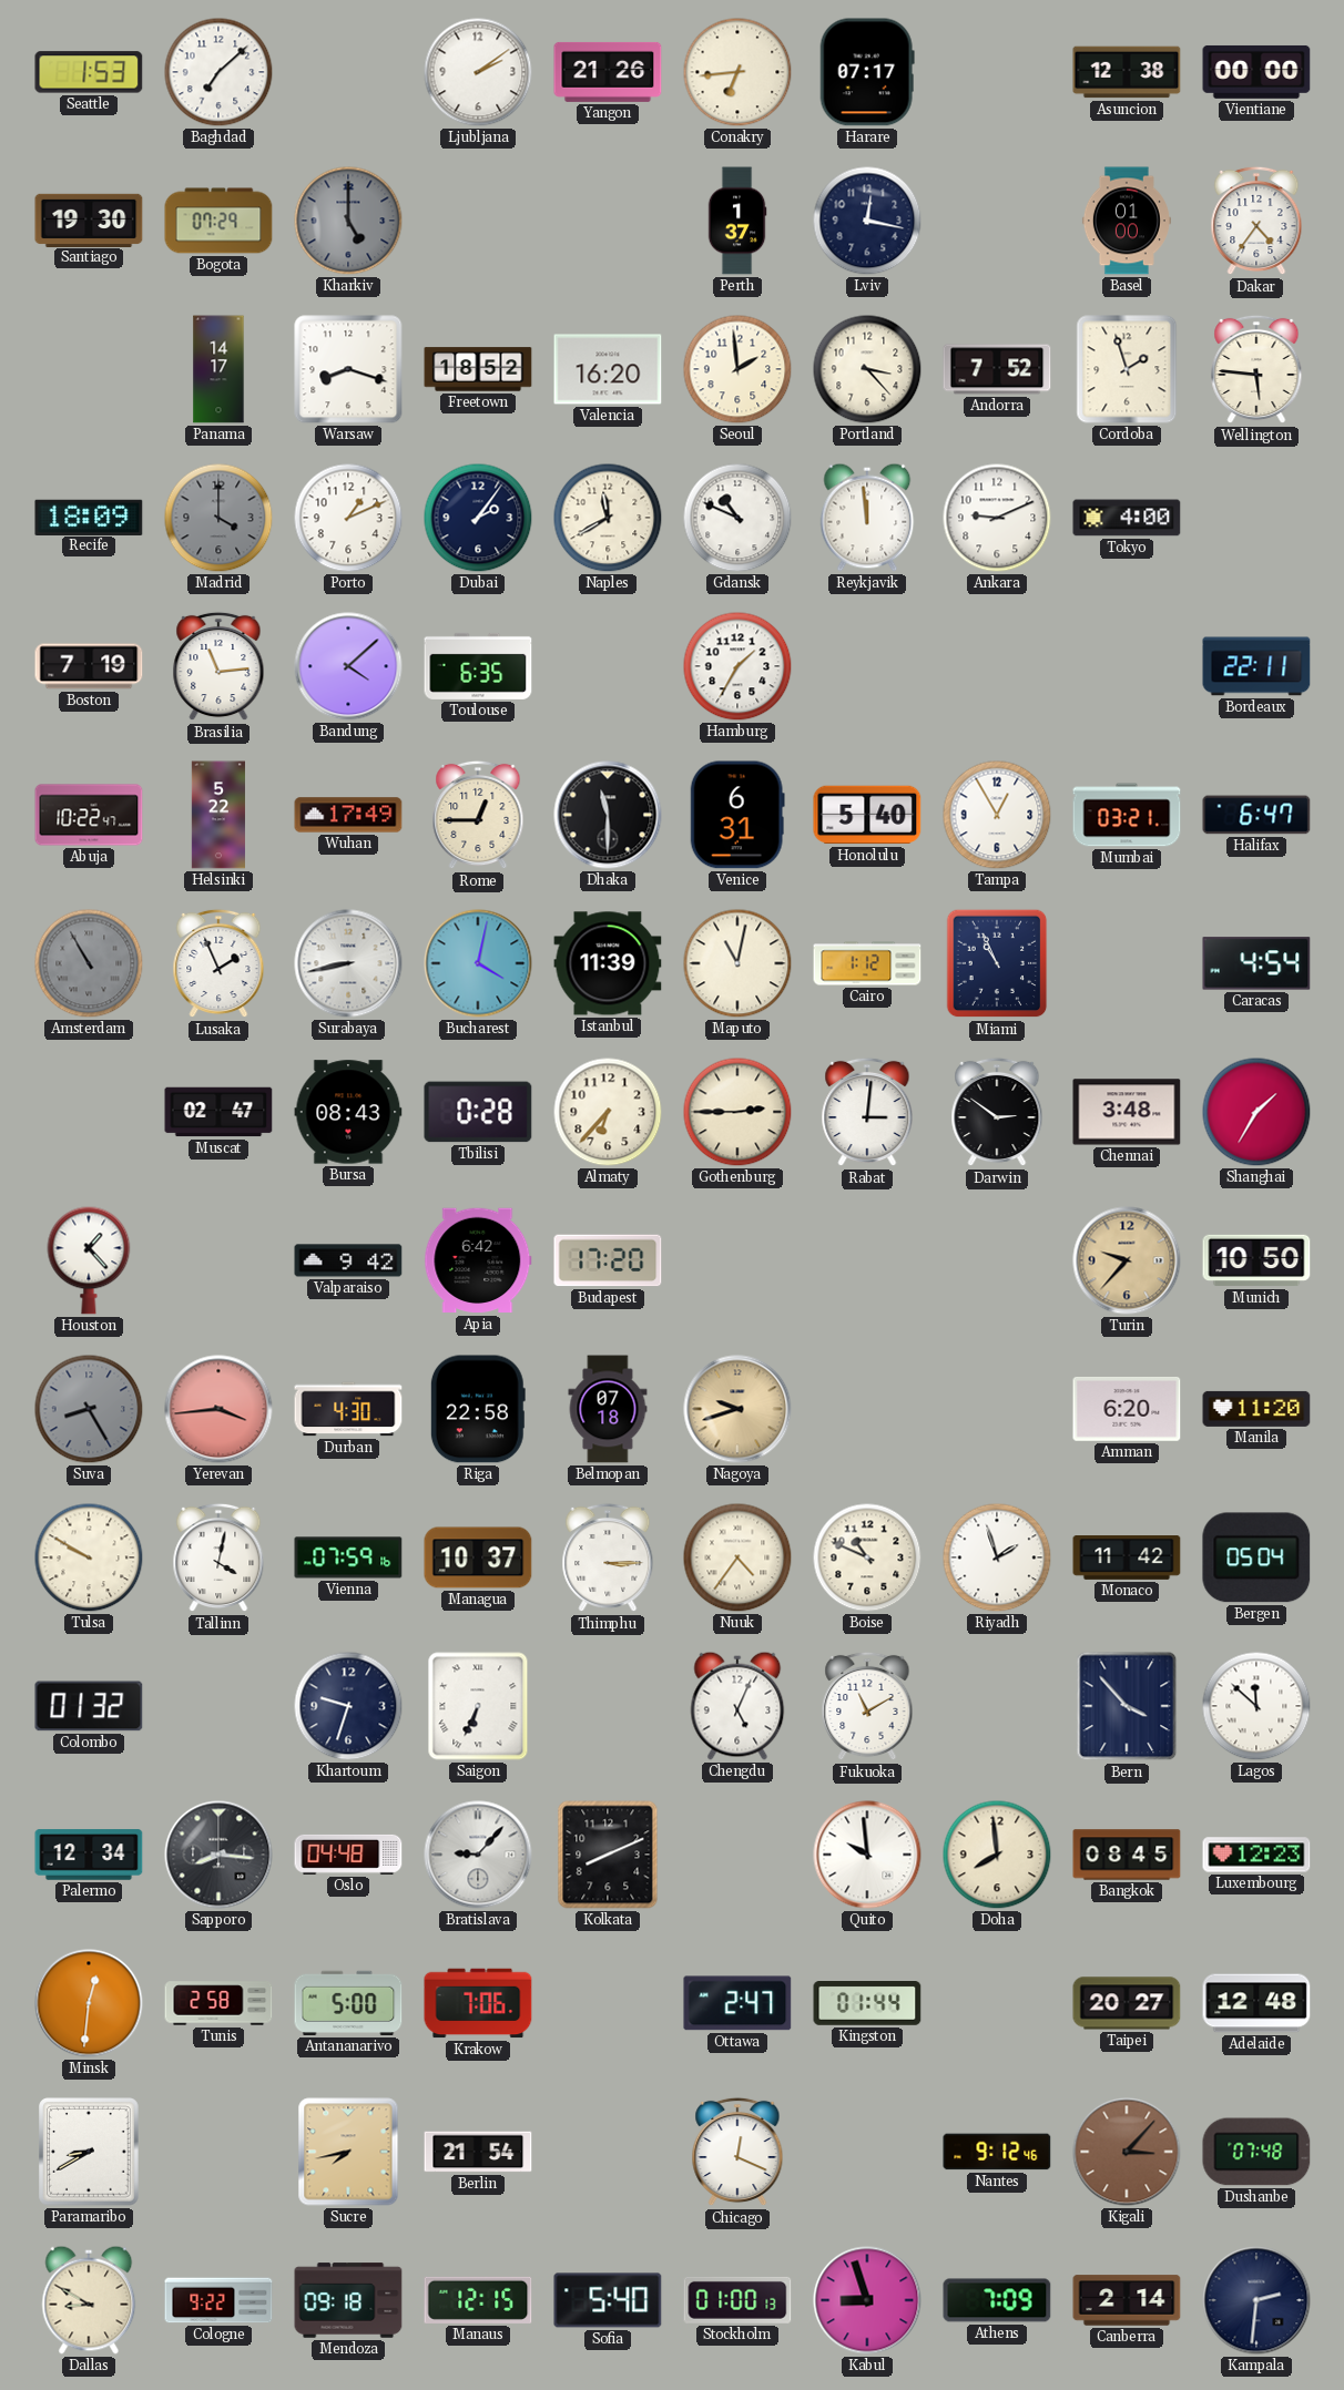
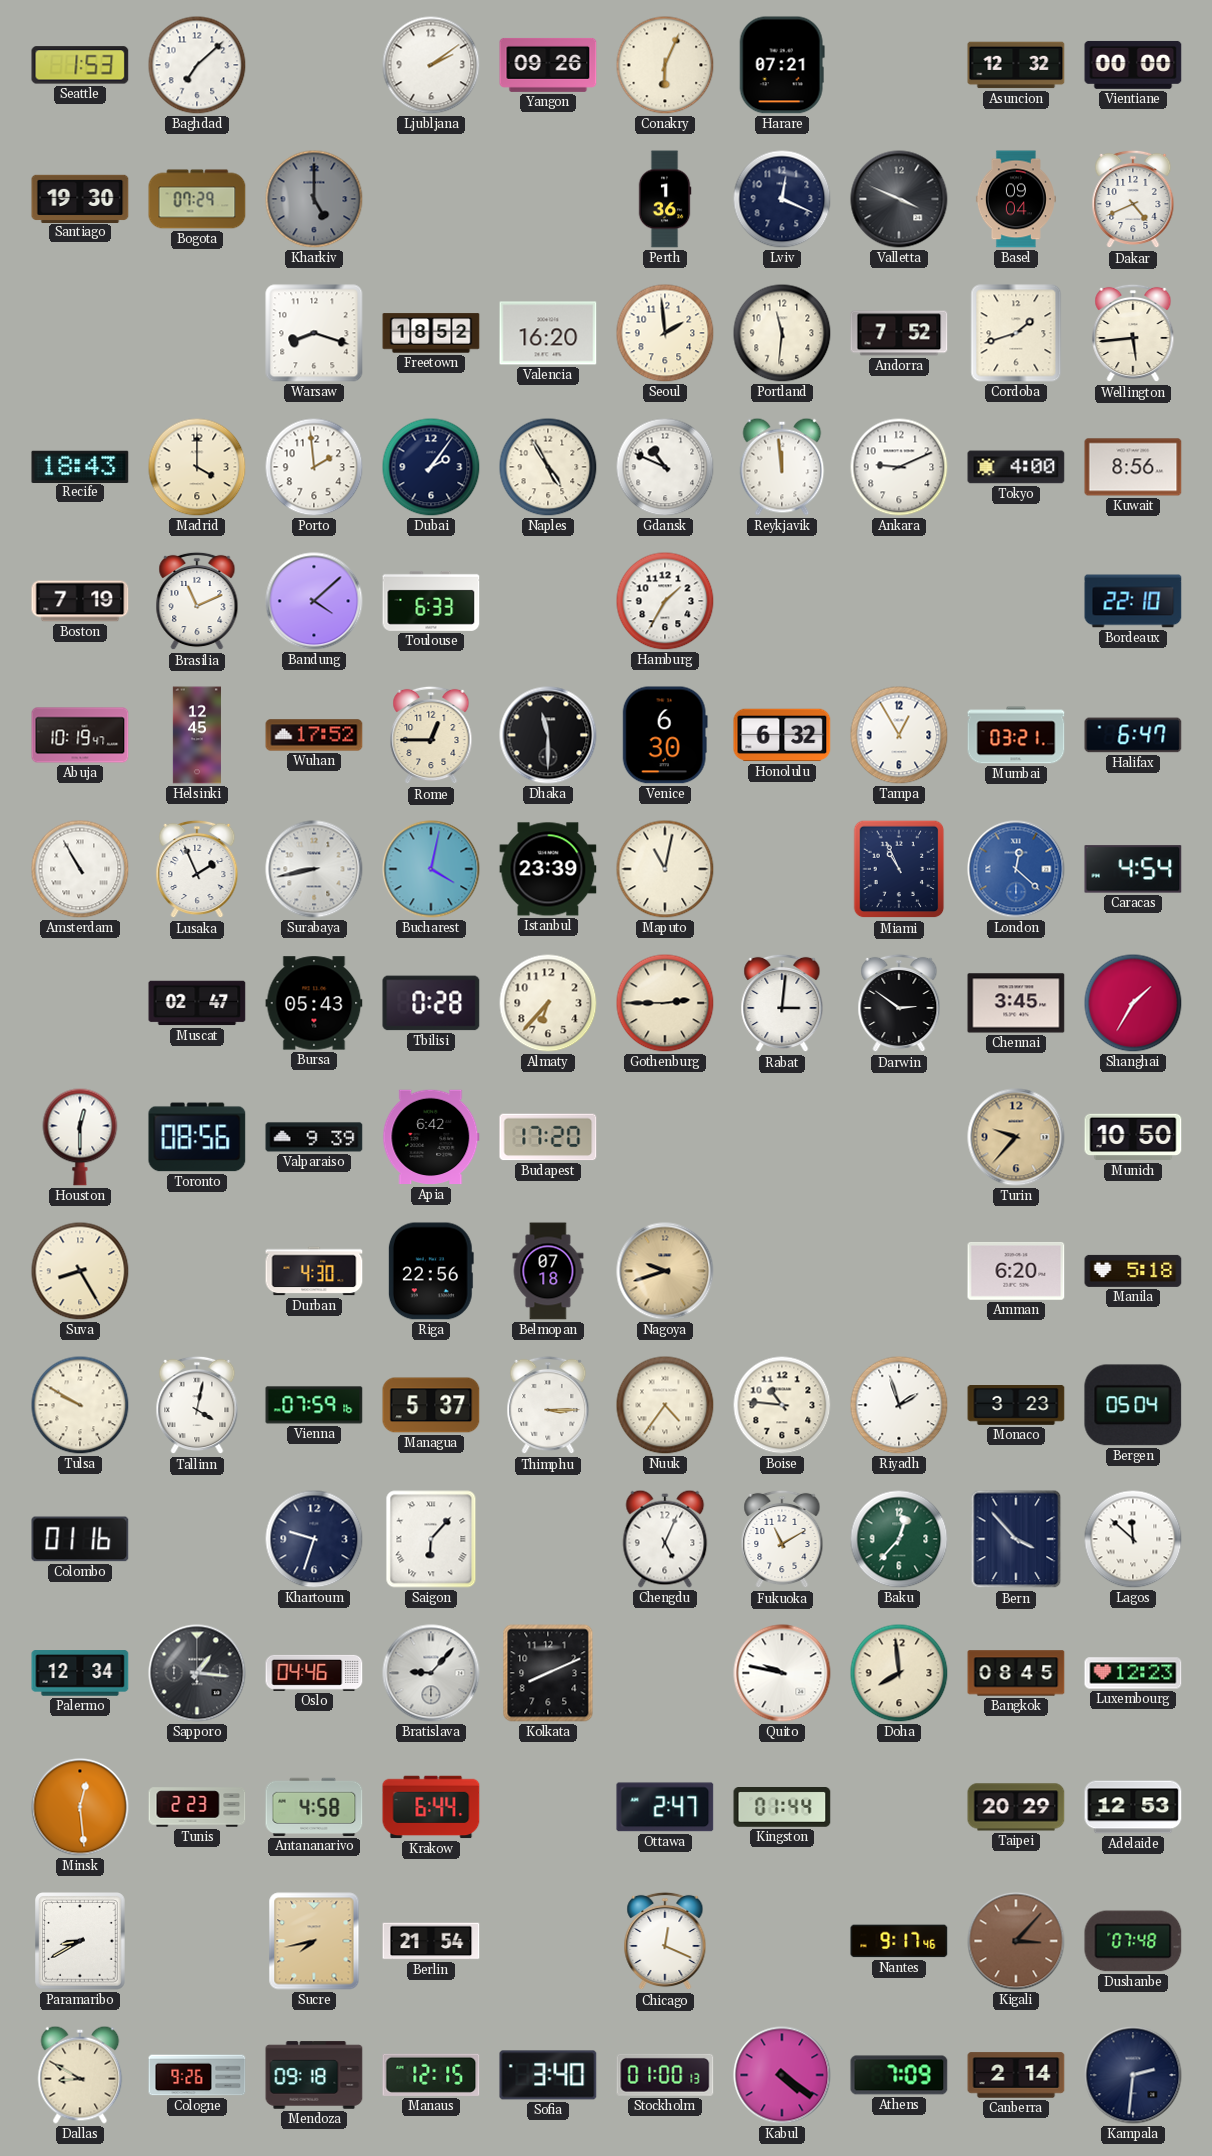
Yangon: 21:26 -> 09:26
Conakry: 6:44 -> 6:04
Harare: 07:17 -> 07:21
Asuncion: 12:38 -> 12:32
Perth: 1:37 -> 1:36
Lviv: 12:17 -> 12:19
Valletta: none -> 3:49
Basel: 01:00 -> 09:04
Dakar: 4:36 -> 4:41
Panama: 14:17 -> none
Portland: 3:23 -> 11:31
Cordoba: 1:57 -> 1:42
Wellington: 5:46 -> 5:44
Recife: 18:09 -> 18:43
Madrid dial: grey -> cream
Porto: 1:11 -> 1:59
Naples: 11:40 -> 4:55
Kuwait: none -> 8:56
Brasilia: 11:14 -> 11:11
Toulouse: 6:35 -> 6:33
Bordeaux: 22:11 -> 22:10
Abuja: 10:22 -> 10:19
Helsinki: 5:22 -> 12:45
Wuhan: 17:49 -> 17:52
Venice: 6:31 -> 6:30
Honolulu: 5:40 -> 6:32
Amsterdam dial: grey -> white
Istanbul: 11:39 -> 23:39
Cairo: 1:12 -> none
London: none -> 12:22
Bursa: 08:43 -> 05:43
Chennai: 3:48 -> 3:45
Houston: 1:23 -> 12:30
Toronto: none -> 08:56
Valparaiso: 9:42 -> 9:39
Suva dial: grey -> cream
Yerevan: 3:44 -> none
Riga: 22:58 -> 22:56
Manila: 11:20 -> 5:18
Managua: 10:37 -> 5:37
Boise: 10:49 -> 10:46
Monaco: 11:42 -> 3:23
Colombo: 01:32 -> 01:16
Saigon: 6:34 -> 6:07
Baku: none -> 12:37
Sapporo: 8:16 -> 1:16
Oslo: 04:48 -> 04:46
Quito: 9:59 -> 9:47
Minsk: 12:31 -> 12:29
Tunis: 2:58 -> 2:23
Antananarivo: 5:00 -> 4:58
Krakow: 7:06 -> 6:44
Taipei: 20:27 -> 20:29
Adelaide: 12:48 -> 12:53
Nantes: 9:12 -> 9:17
Cologne: 9:22 -> 9:26
Sofia: 5:40 -> 3:40
Kabul: 8:57 -> 4:21
